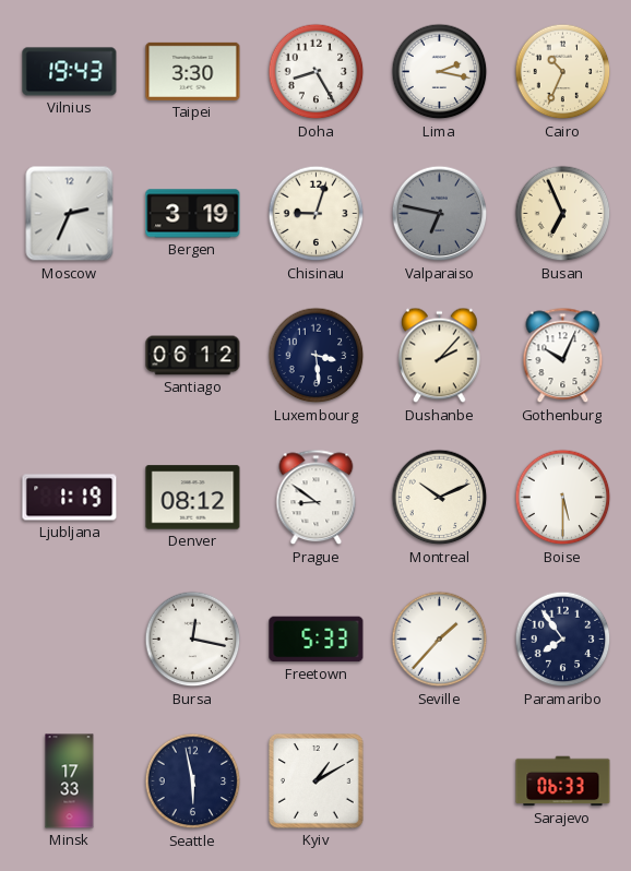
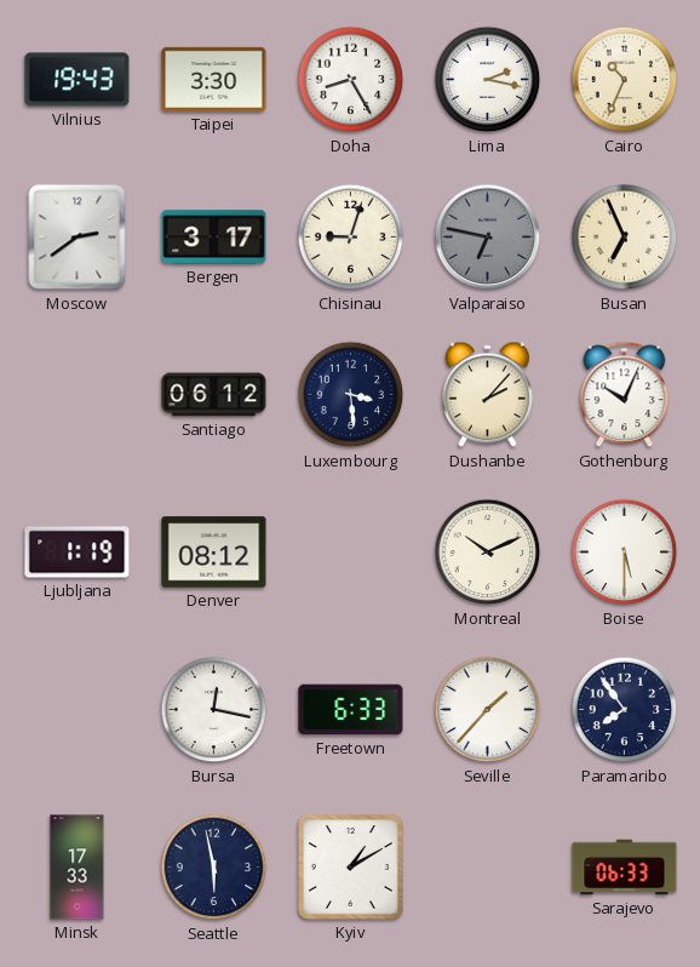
Moscow: 2:34 -> 2:39
Bergen: 3:19 -> 3:17
Prague: 8:51 -> none
Freetown: 5:33 -> 6:33
